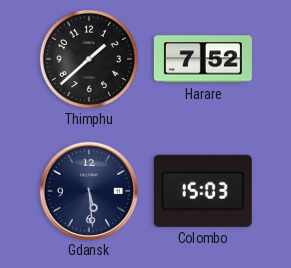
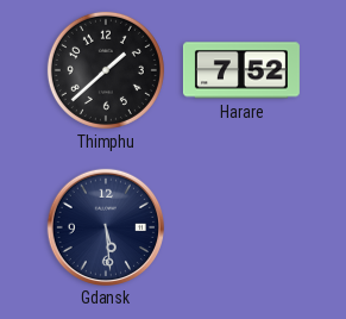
Colombo: 15:03 -> none
